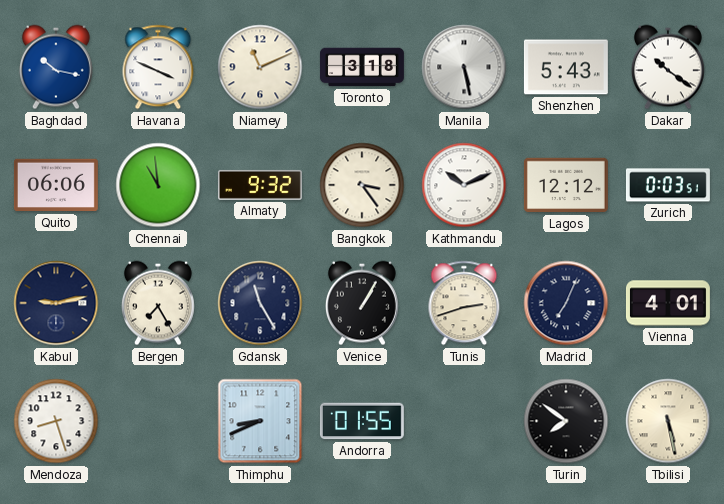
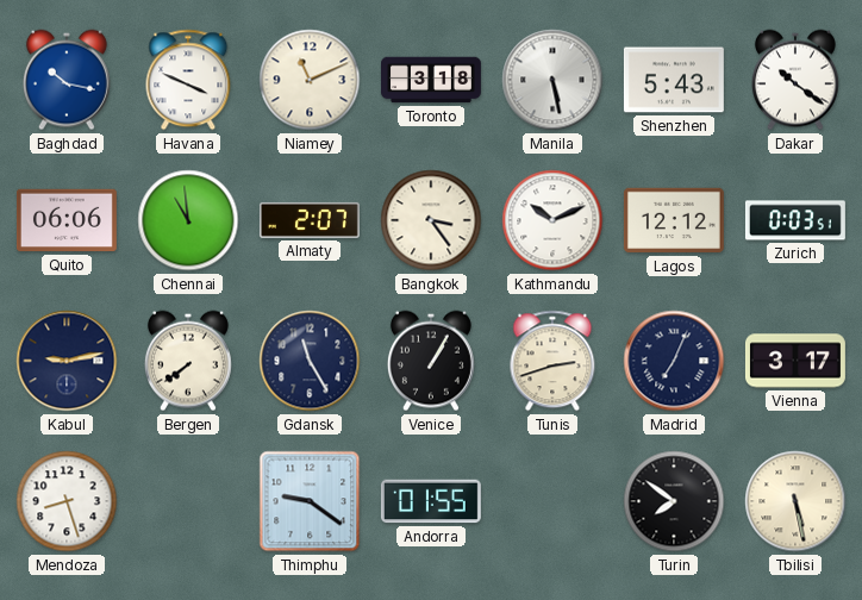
Almaty: 9:32 -> 2:07
Bergen: 7:25 -> 7:39
Vienna: 4:01 -> 3:17
Thimphu: 8:41 -> 9:21
